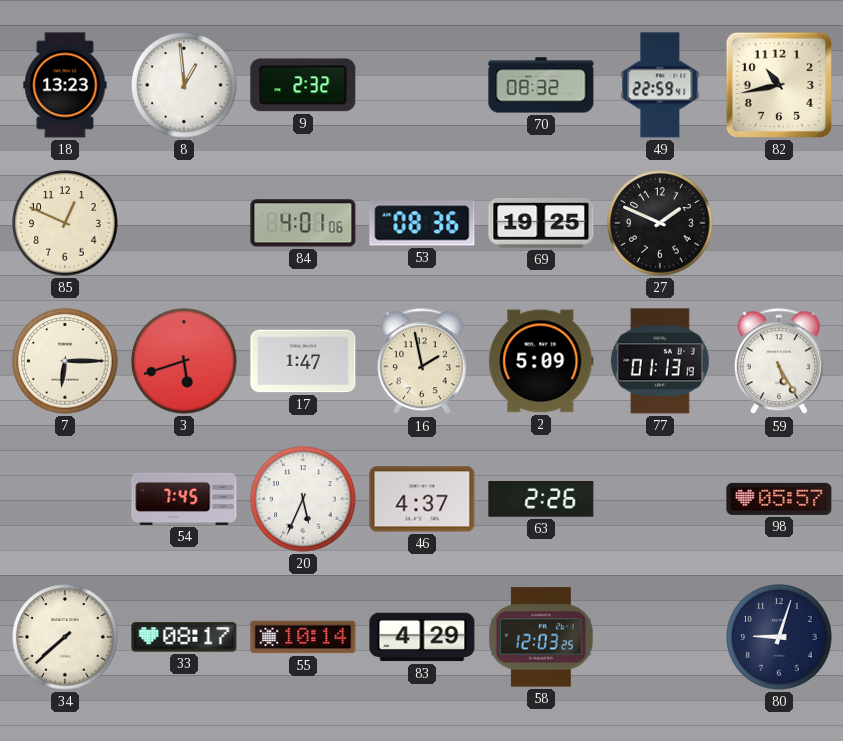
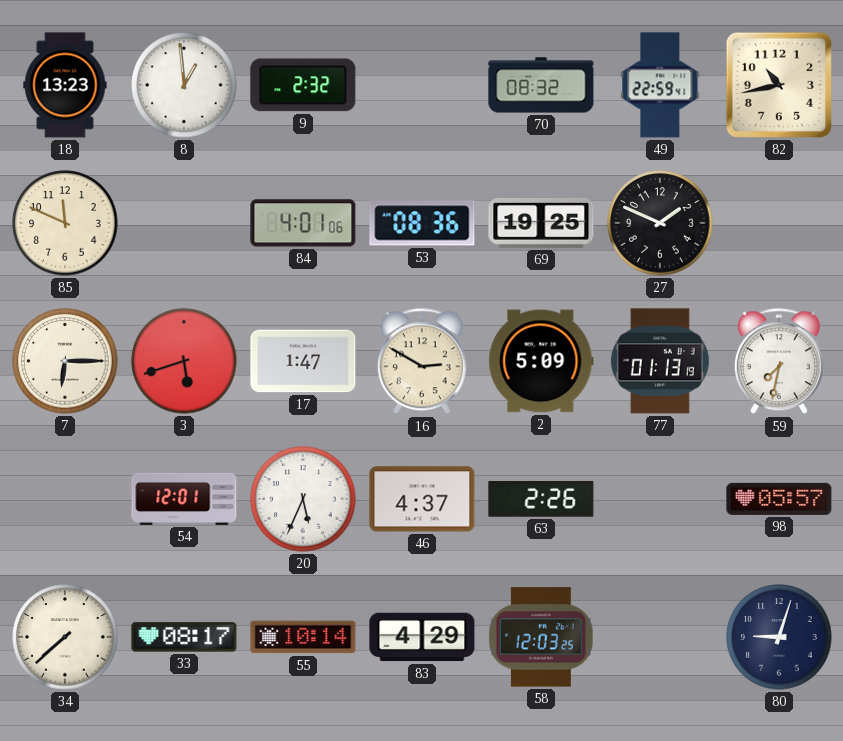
85: 12:49 -> 11:49
16: 1:58 -> 2:50
59: 5:25 -> 7:32
54: 7:45 -> 12:01
